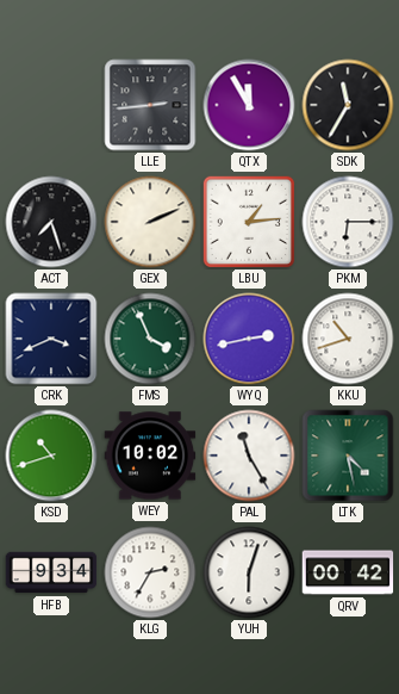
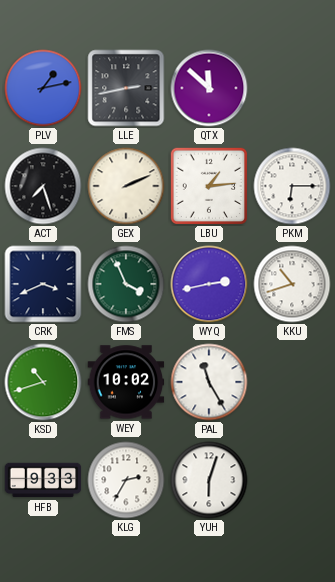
PLV: none -> 1:13
LLE: 2:44 -> 2:43
QTX: 11:55 -> 11:52
SDK: 11:35 -> none
LTK: 4:28 -> none
HFB: 9:34 -> 9:33
QRV: 00:42 -> none
